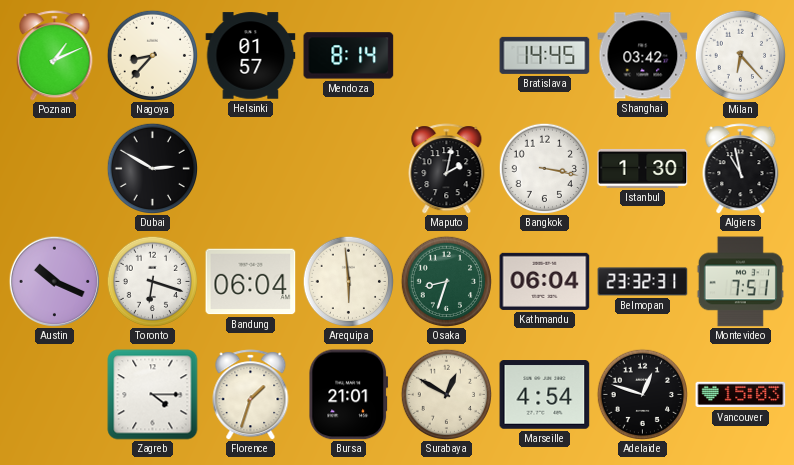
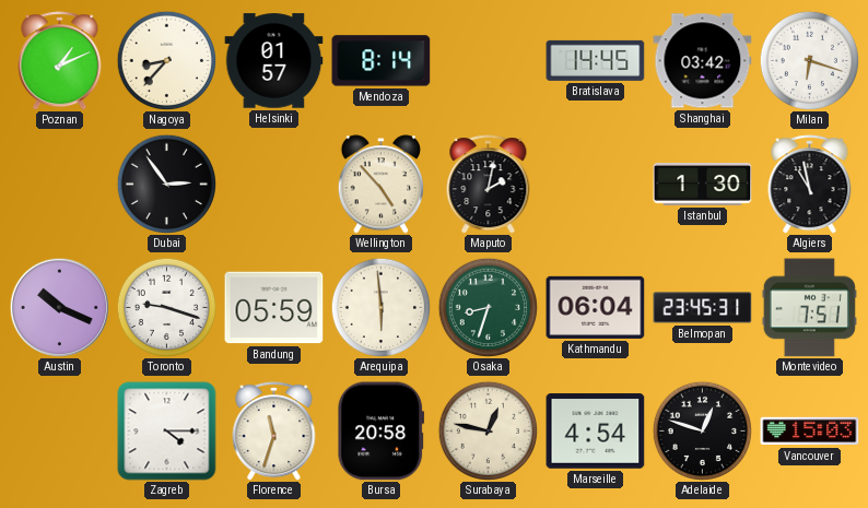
Milan: 6:23 -> 6:18
Dubai: 2:50 -> 2:54
Wellington: none -> 4:53
Bangkok: 3:17 -> none
Toronto: 6:18 -> 9:18
Bandung: 06:04 -> 05:59
Belmopan: 23:32 -> 23:45
Florence: 1:33 -> 11:33
Bursa: 21:01 -> 20:58
Surabaya: 12:50 -> 12:47
